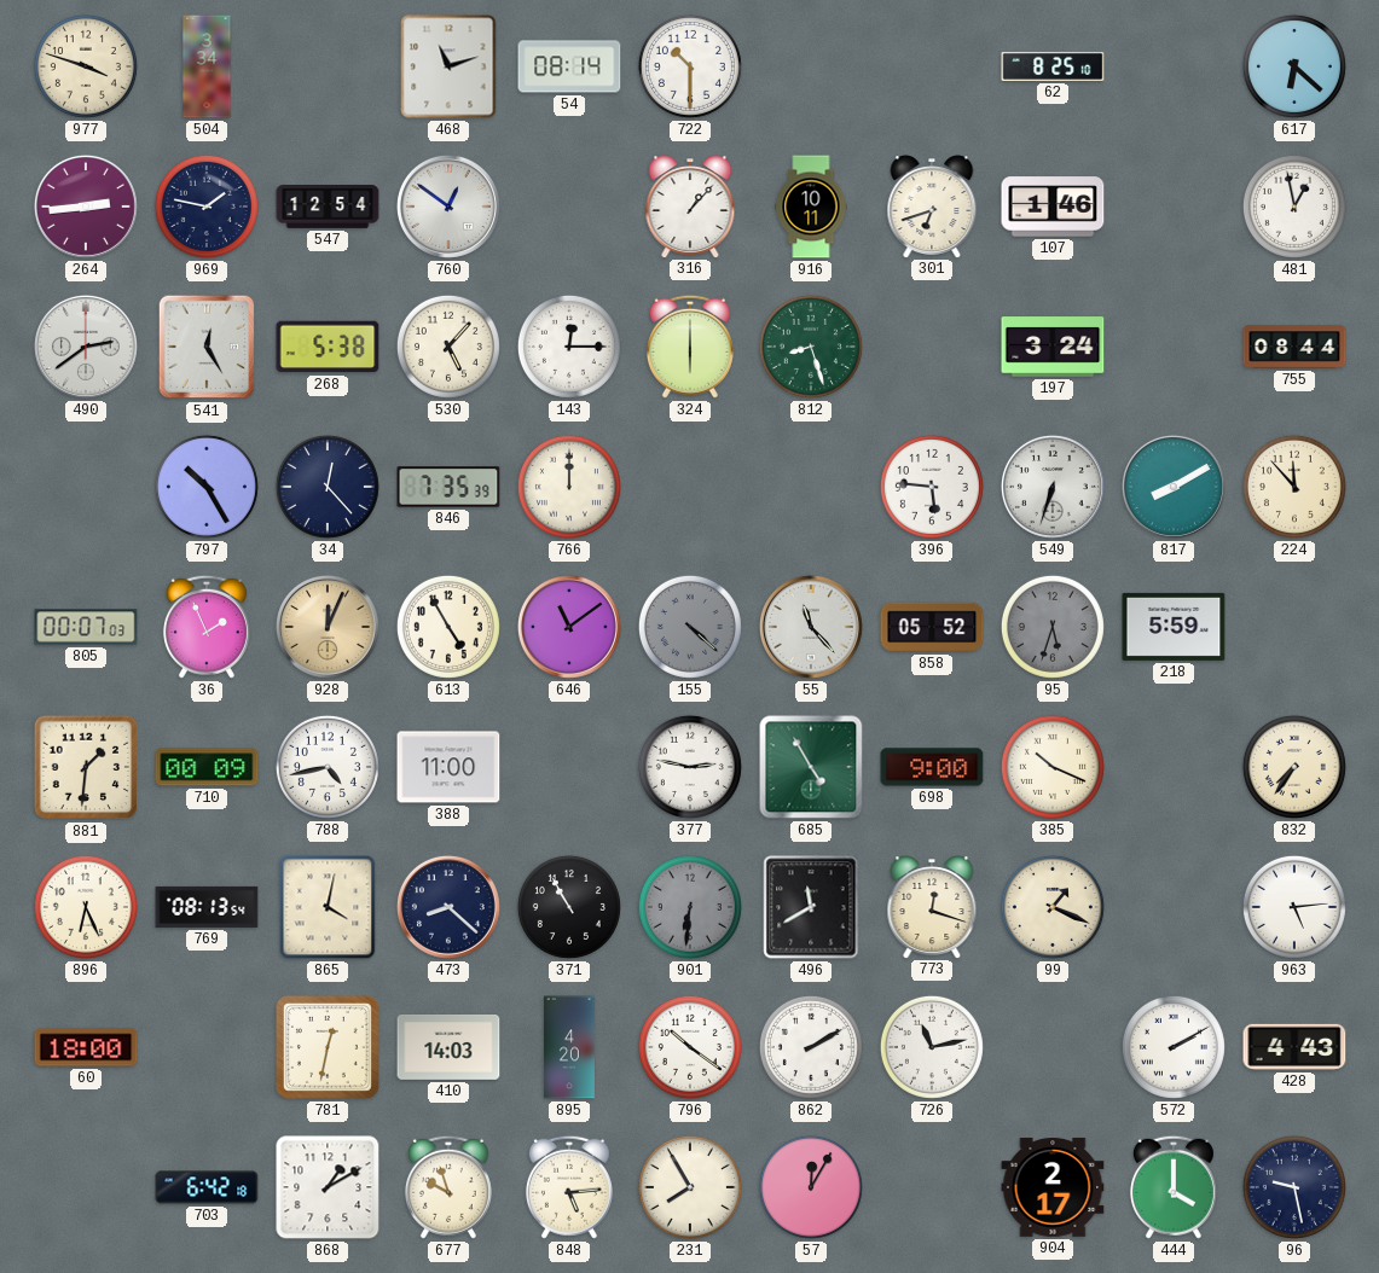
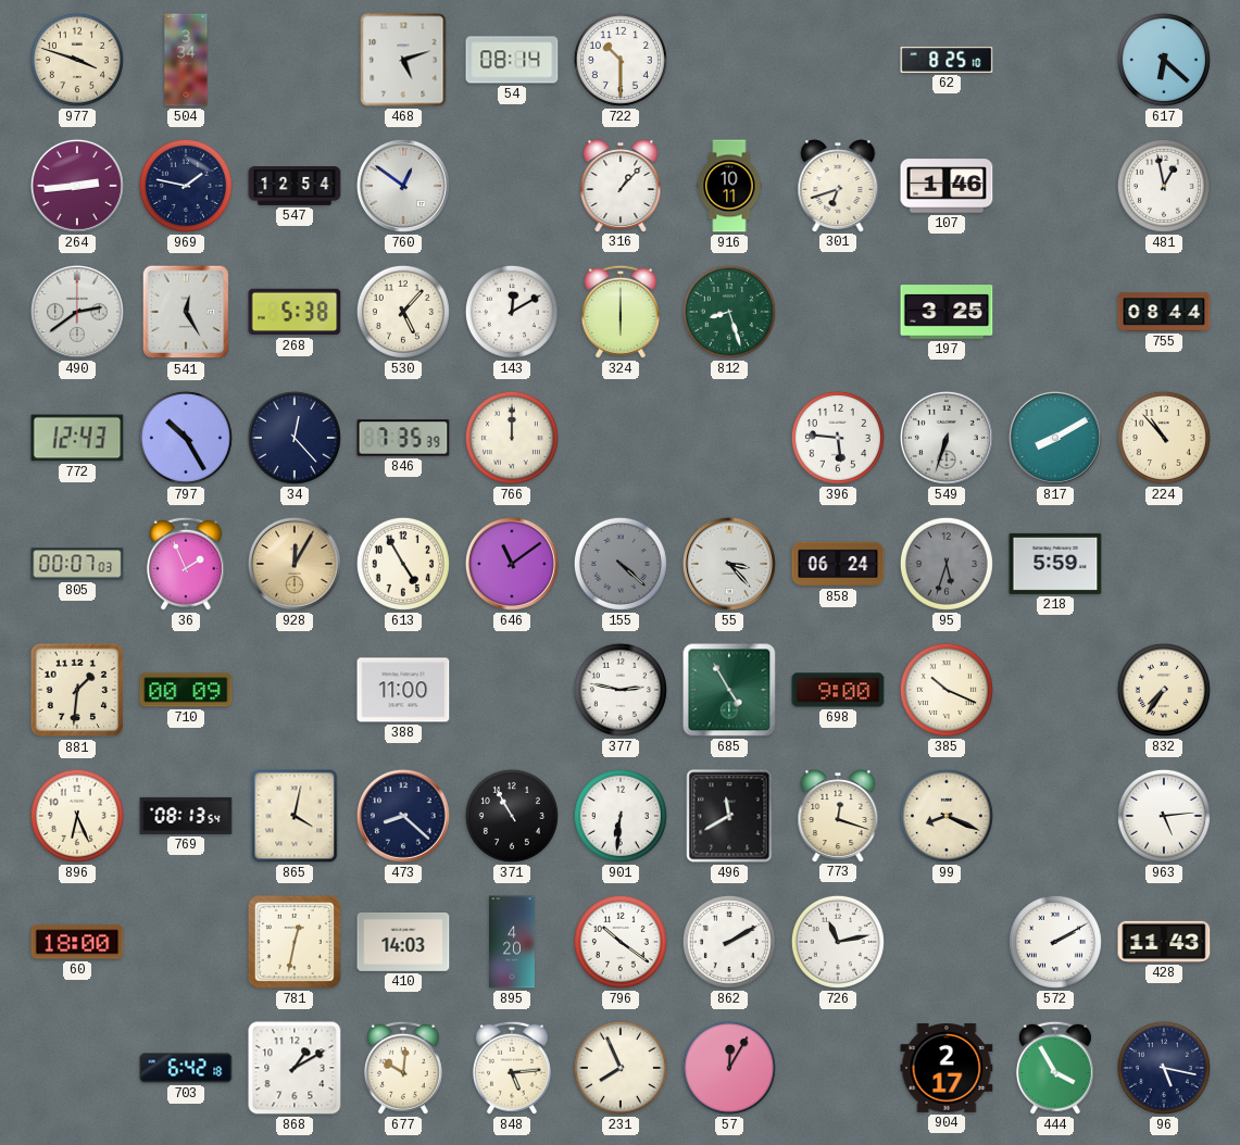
468: 11:12 -> 5:12
143: 12:15 -> 12:10
197: 3:24 -> 3:25
772: none -> 12:43
224: 11:53 -> 10:53
928: 12:04 -> 12:05
55: 11:23 -> 3:23
858: 05:52 -> 06:24
788: 4:43 -> none
901 dial: grey -> white
99: 1:19 -> 8:19
428: 4:43 -> 11:43
677: 9:57 -> 10:01
231: 7:55 -> 7:56
444: 4:00 -> 3:55
96: 9:28 -> 5:17
